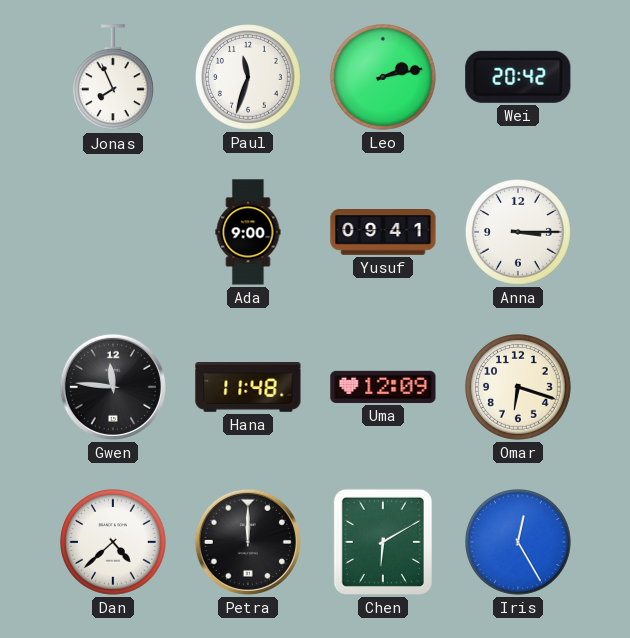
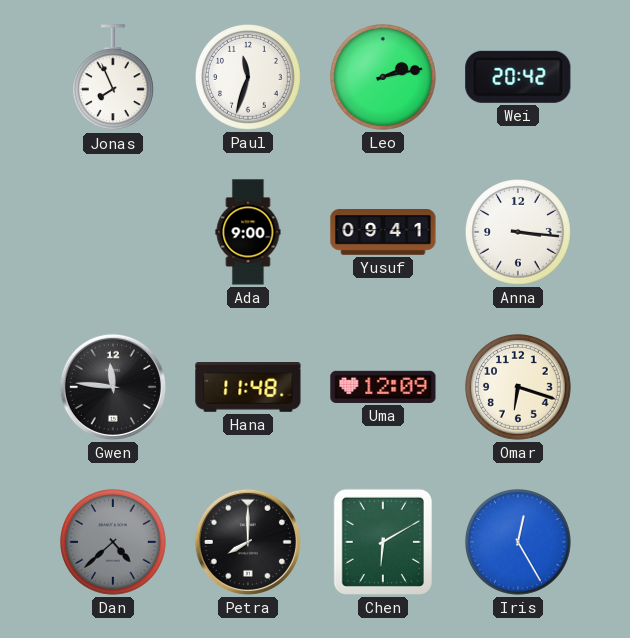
Anna: 3:15 -> 3:16
Dan dial: white -> grey
Petra: 12:00 -> 8:00
